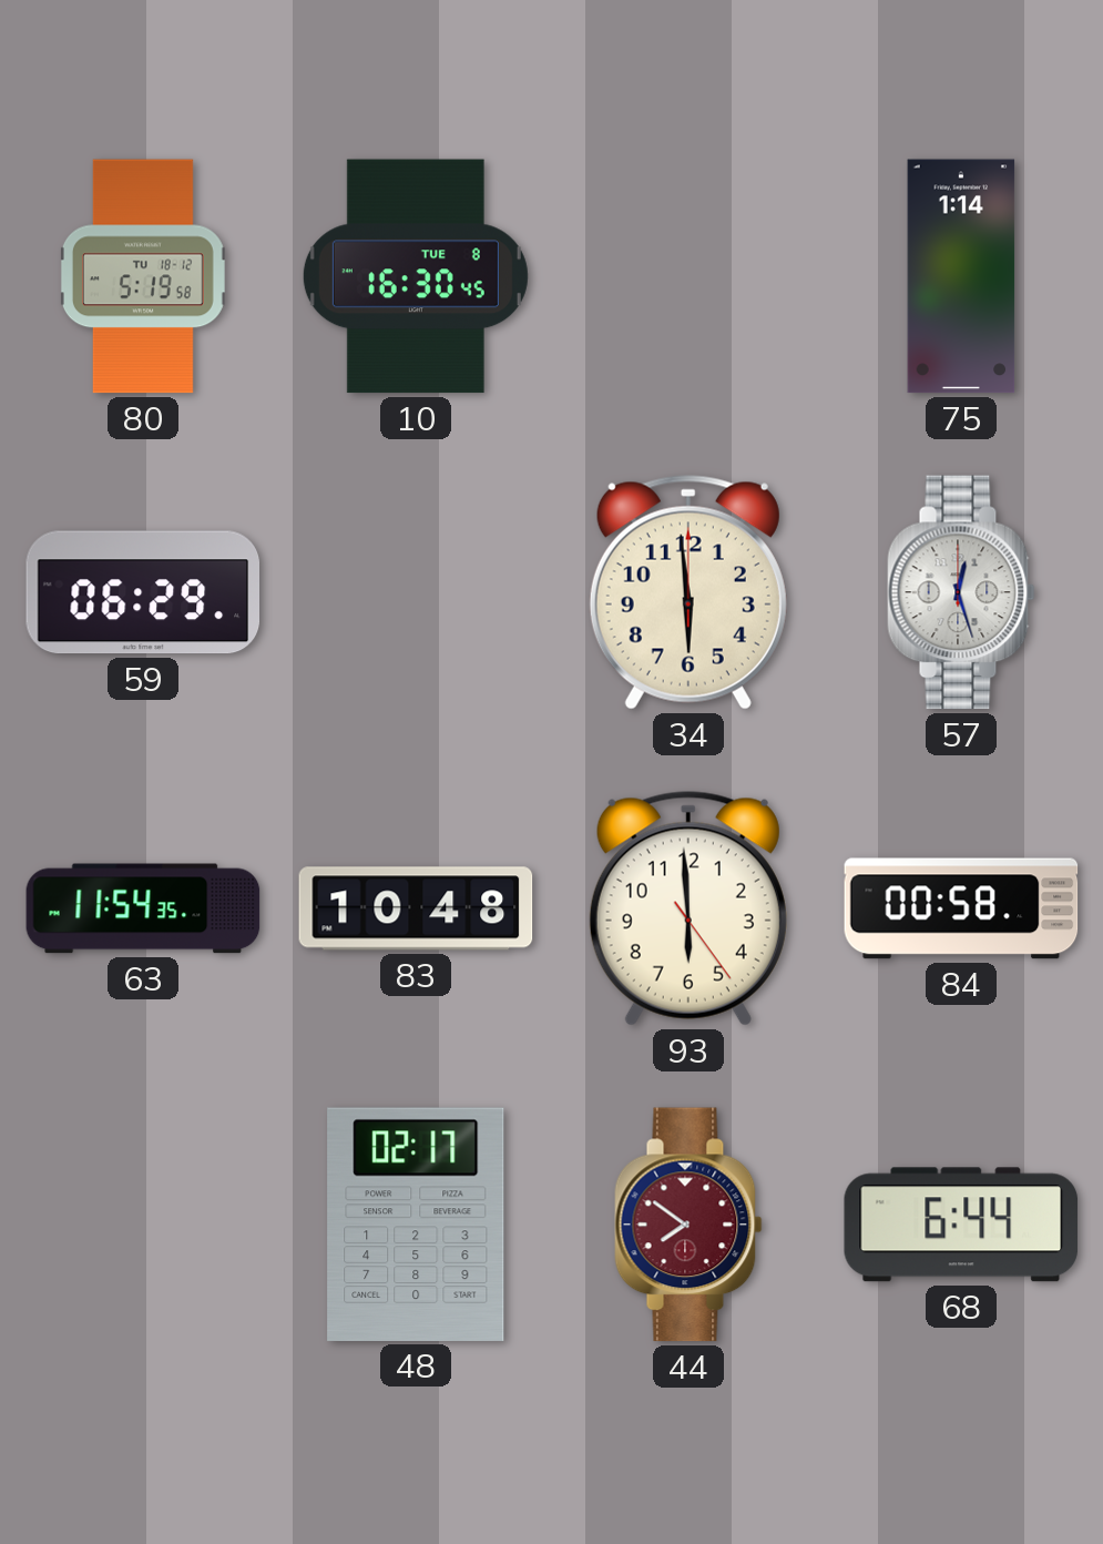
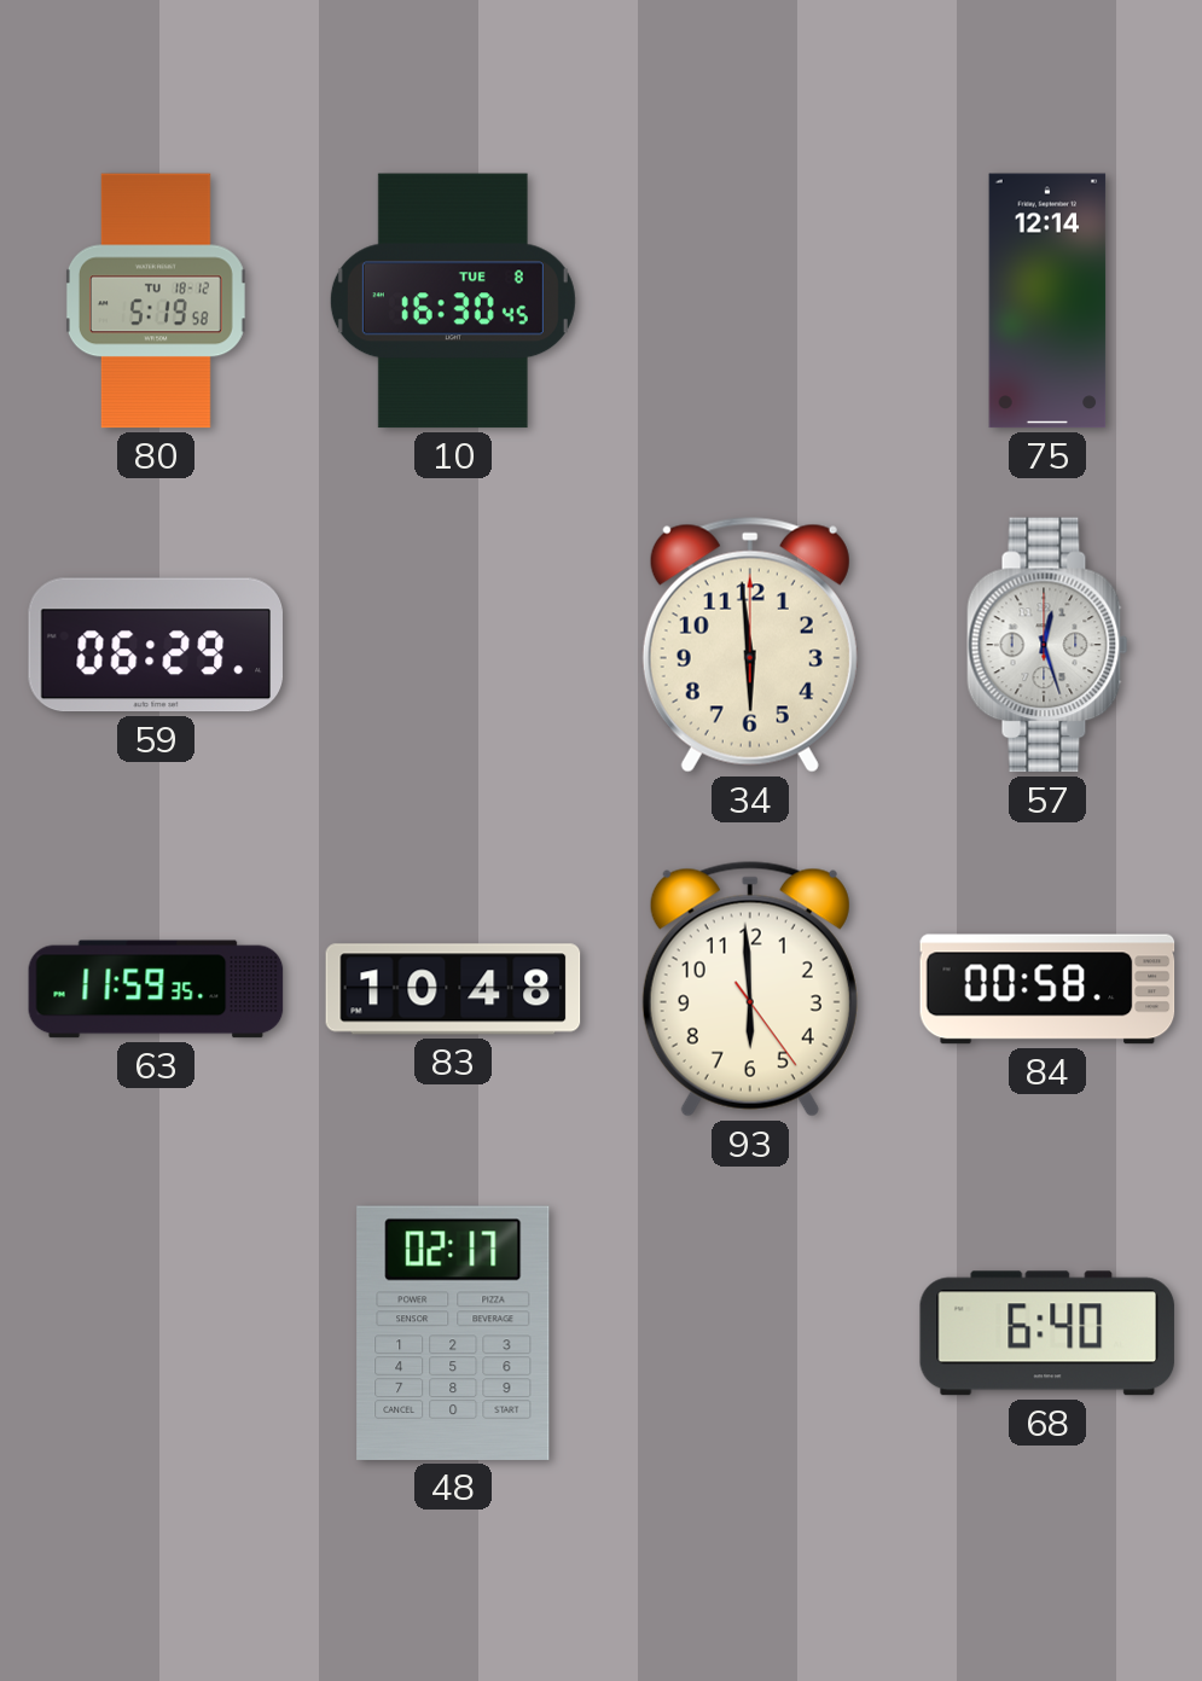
75: 1:14 -> 12:14
63: 11:54 -> 11:59
44: 7:51 -> none
68: 6:44 -> 6:40
